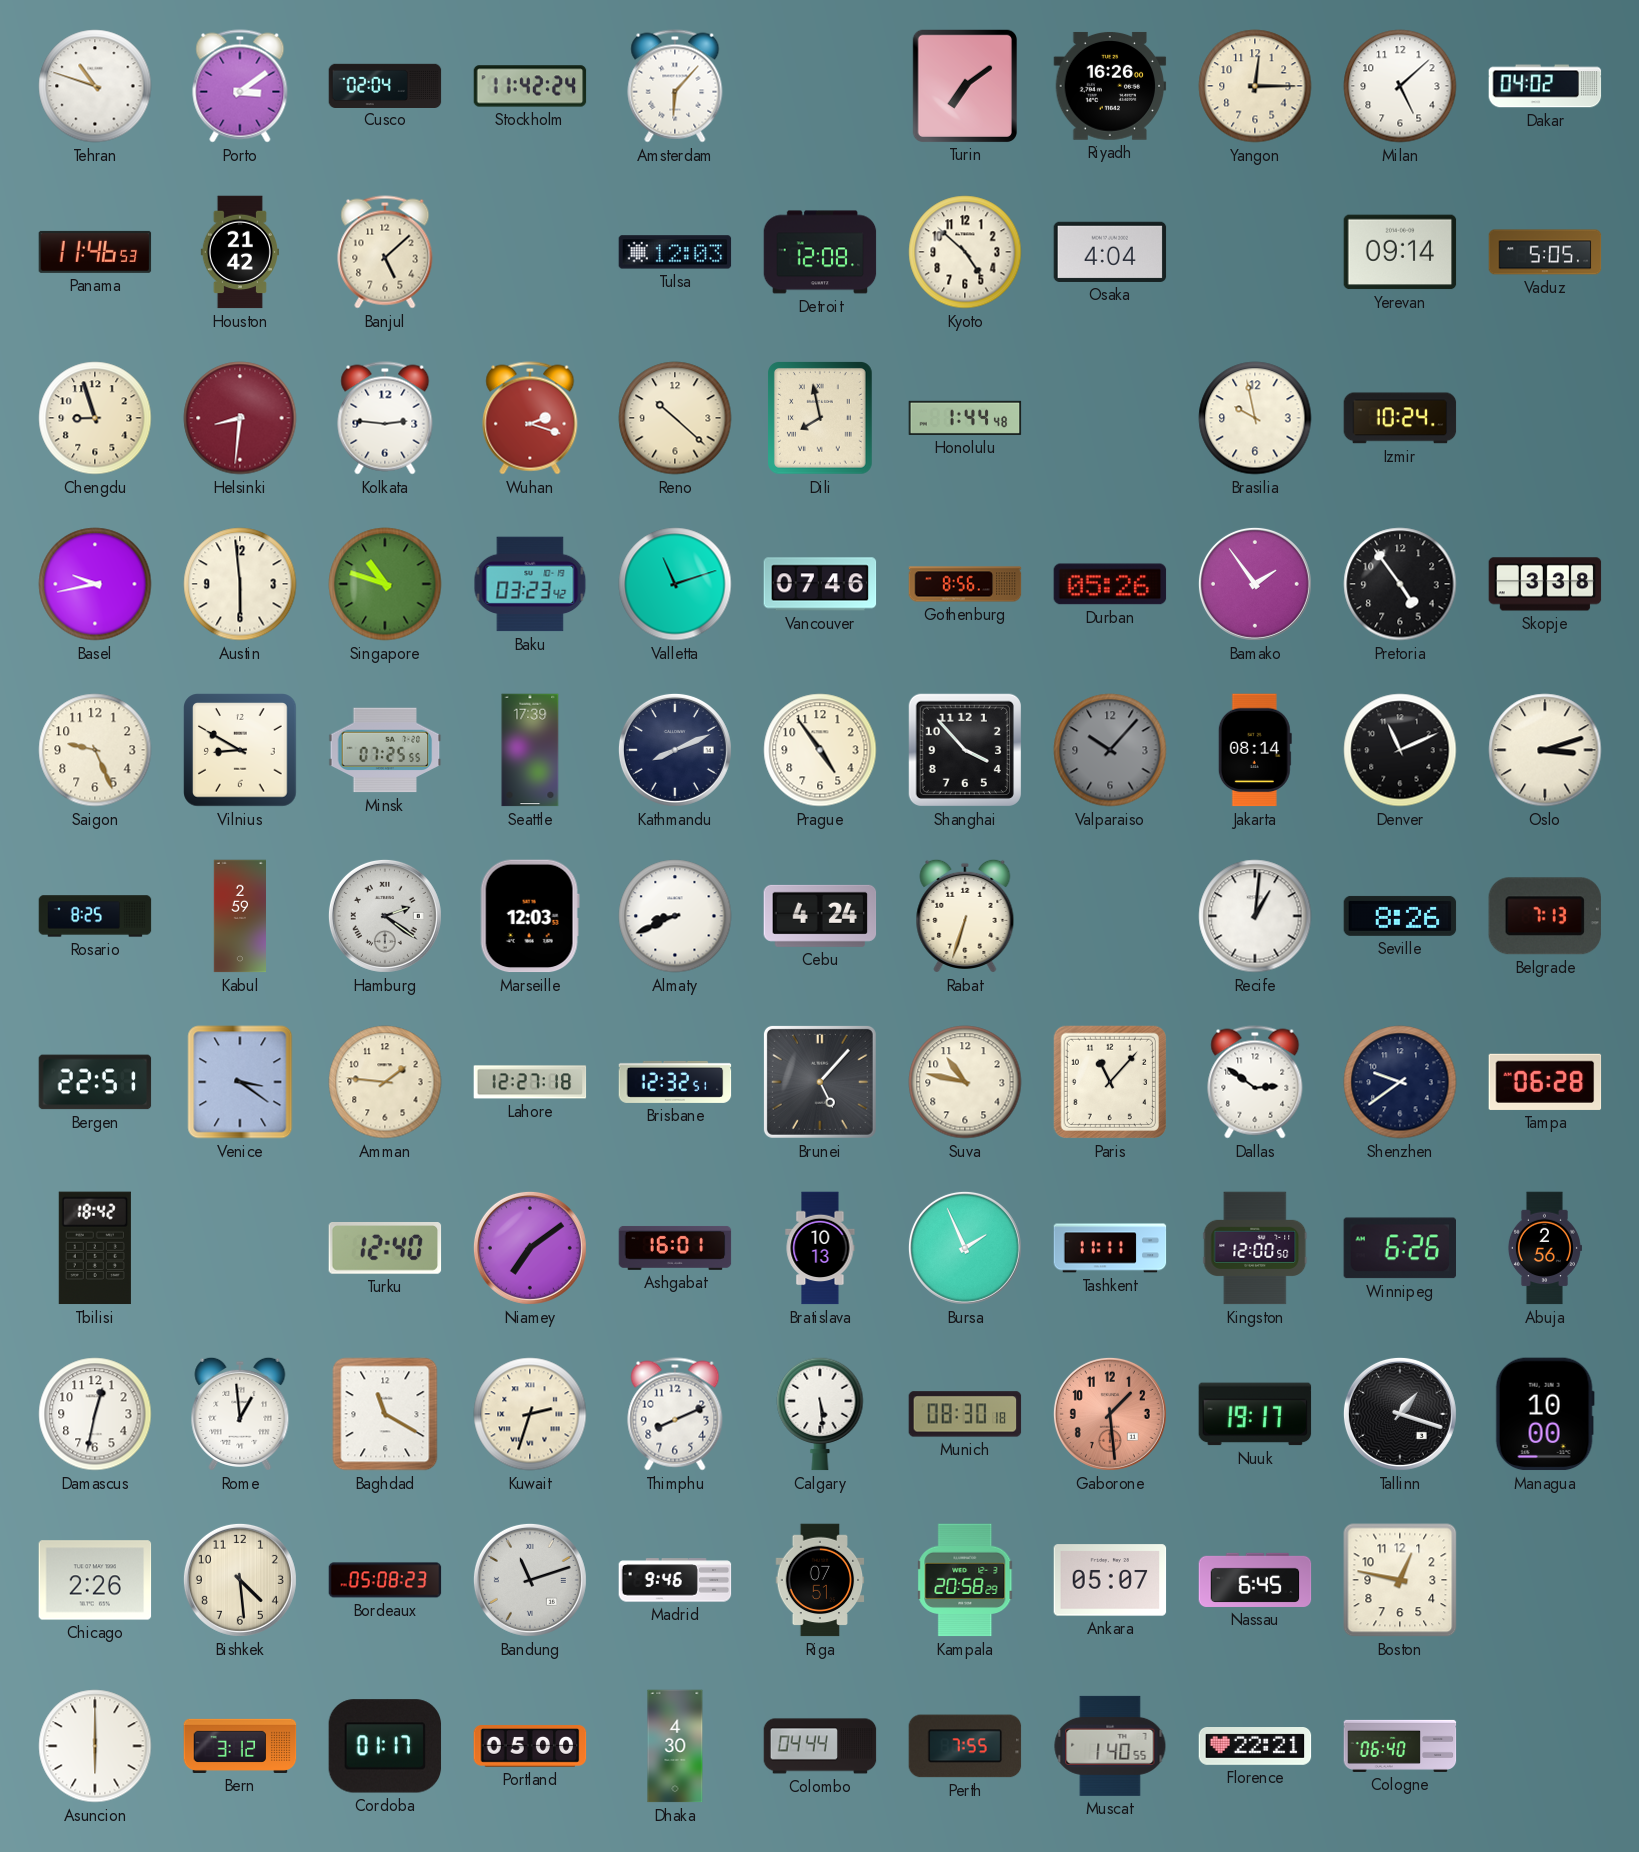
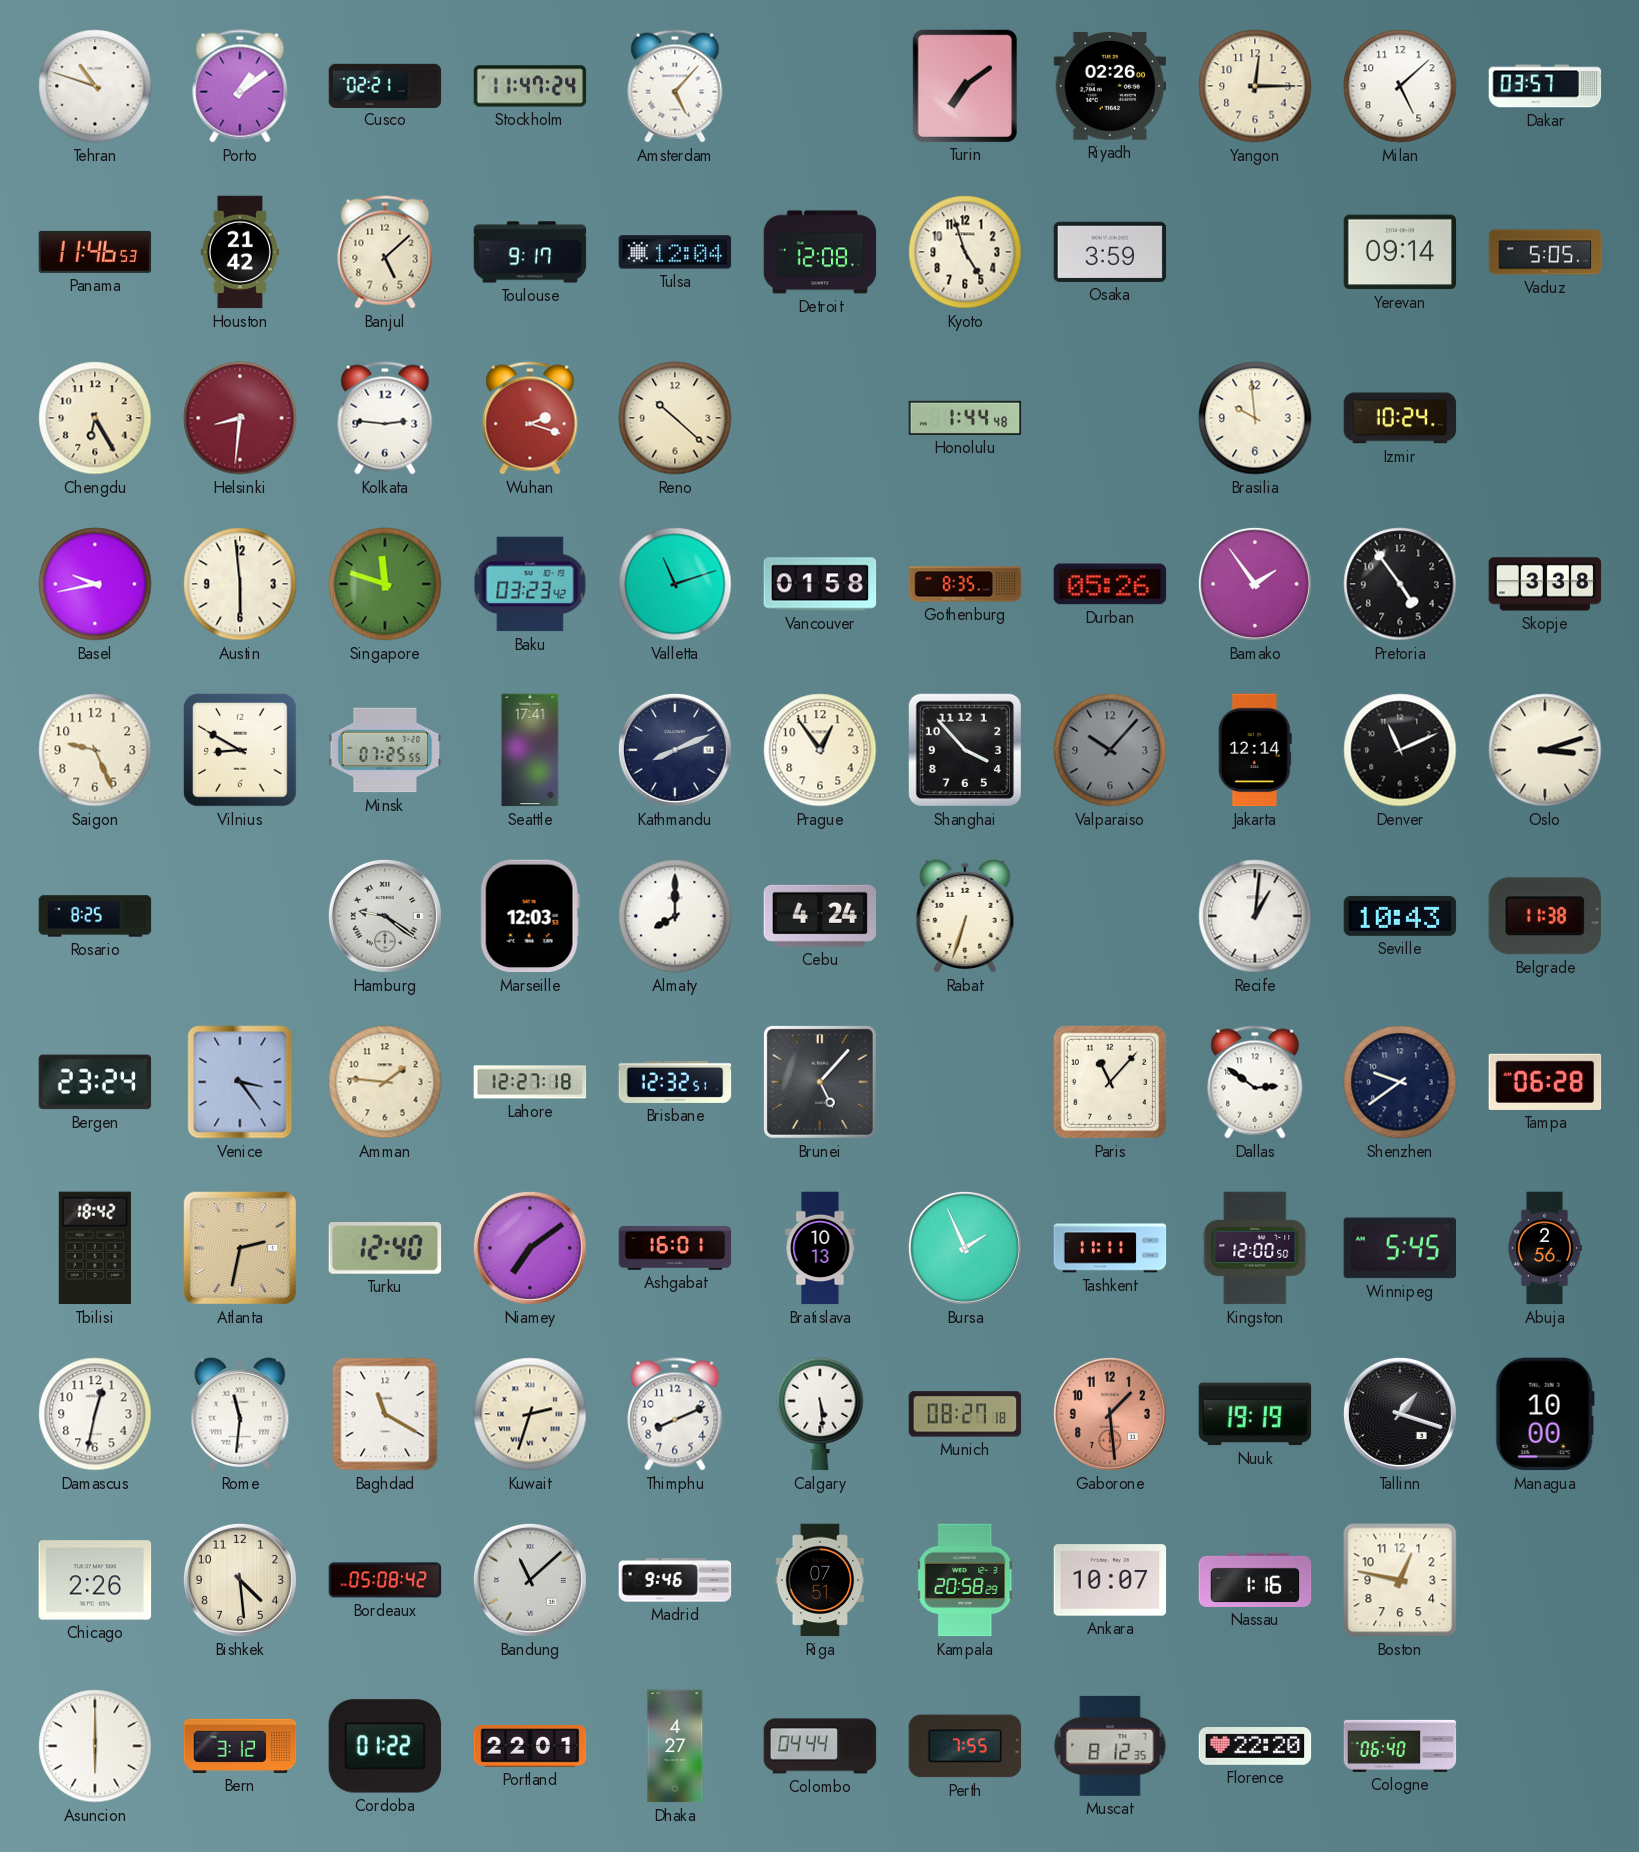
Porto: 3:09 -> 1:09
Cusco: 02:04 -> 02:21
Stockholm: 11:42 -> 11:47
Amsterdam: 6:07 -> 5:07
Riyadh: 16:26 -> 02:26
Dakar: 04:02 -> 03:57
Toulouse: none -> 9:17
Tulsa: 12:03 -> 12:04
Kyoto: 4:52 -> 4:57
Osaka: 4:04 -> 3:59
Chengdu: 8:57 -> 6:25
Dili: 7:58 -> none
Brasilia: 9:58 -> 9:59
Singapore: 10:48 -> 11:48
Vancouver: 07:46 -> 01:58
Gothenburg: 8:56 -> 8:35
Seattle: 17:39 -> 17:41
Prague: 4:54 -> 12:54
Jakarta: 08:14 -> 12:14
Kabul: 2:59 -> none
Hamburg: 2:21 -> 9:21
Almaty: 8:41 -> 8:00
Seville: 8:26 -> 10:43
Belgrade: 7:13 -> 11:38
Bergen: 22:51 -> 23:24
Venice: 3:21 -> 3:24
Suva: 10:47 -> none
Atlanta: none -> 2:32
Winnipeg: 6:26 -> 5:45
Rome: 12:59 -> 11:31
Munich: 08:30 -> 08:27
Nuuk: 19:17 -> 19:19
Bordeaux: 05:08:23 -> 05:08:42
Bandung: 11:12 -> 11:08
Ankara: 05:07 -> 10:07
Nassau: 6:45 -> 1:16
Cordoba: 01:17 -> 01:22
Portland: 05:00 -> 22:01
Dhaka: 4:30 -> 4:27
Muscat: 1:40 -> 8:12
Florence: 22:21 -> 22:20
